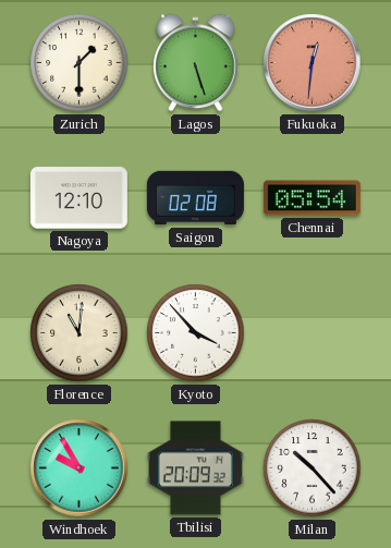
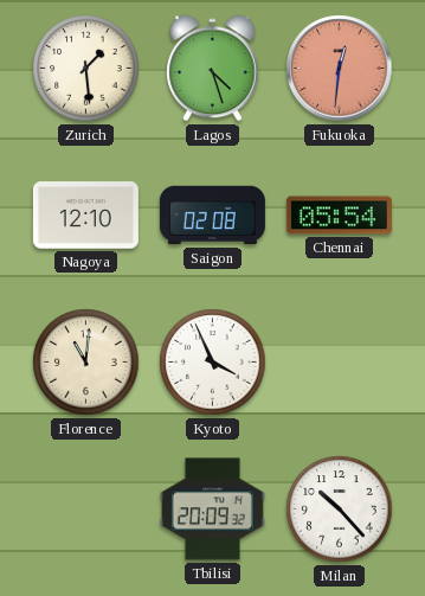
Zurich: 1:30 -> 1:29
Lagos: 5:27 -> 4:27
Kyoto: 3:53 -> 3:56
Windhoek: 9:55 -> none
